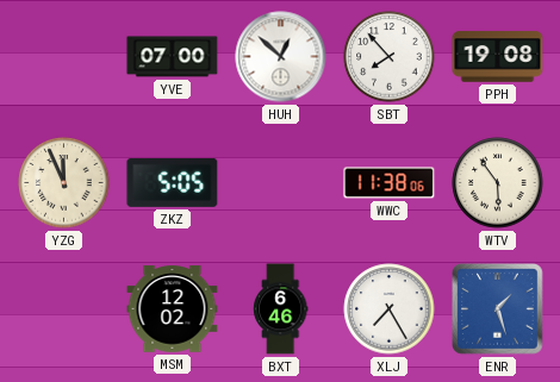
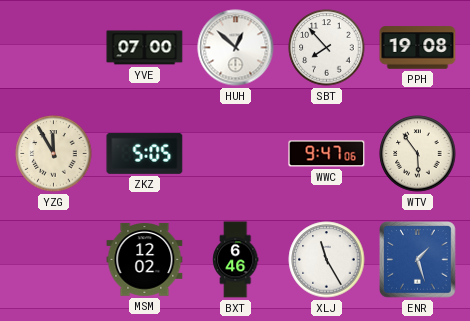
YZG: 11:56 -> 11:55
WWC: 11:38 -> 9:47
XLJ: 7:25 -> 11:25
